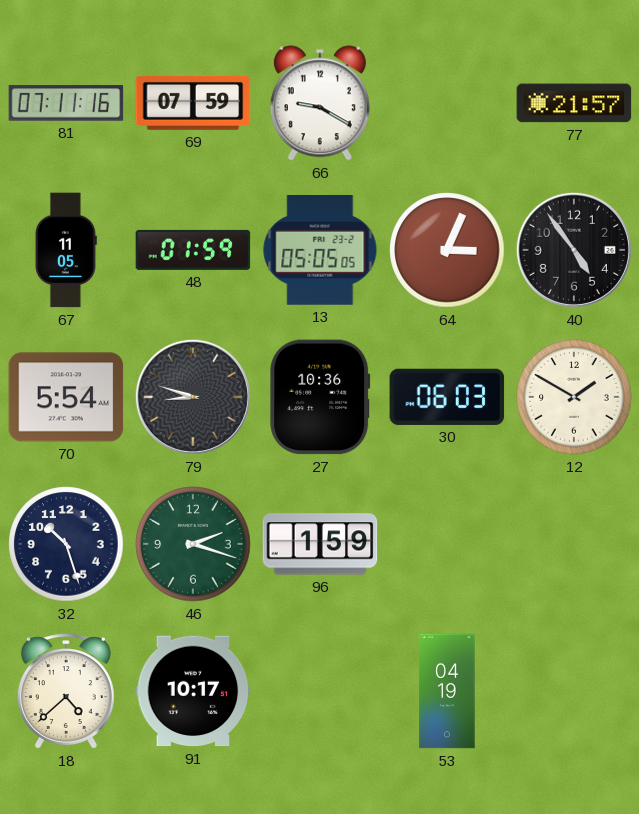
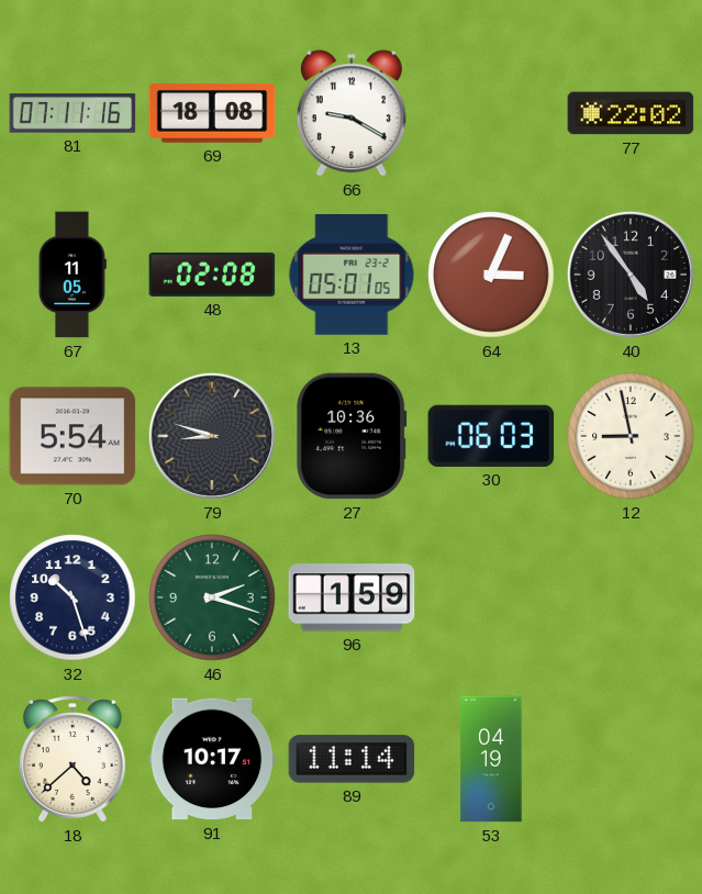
69: 07:59 -> 18:08
77: 21:57 -> 22:02
48: 01:59 -> 02:08
13: 05:05 -> 05:01
12: 1:50 -> 8:58
89: none -> 11:14
